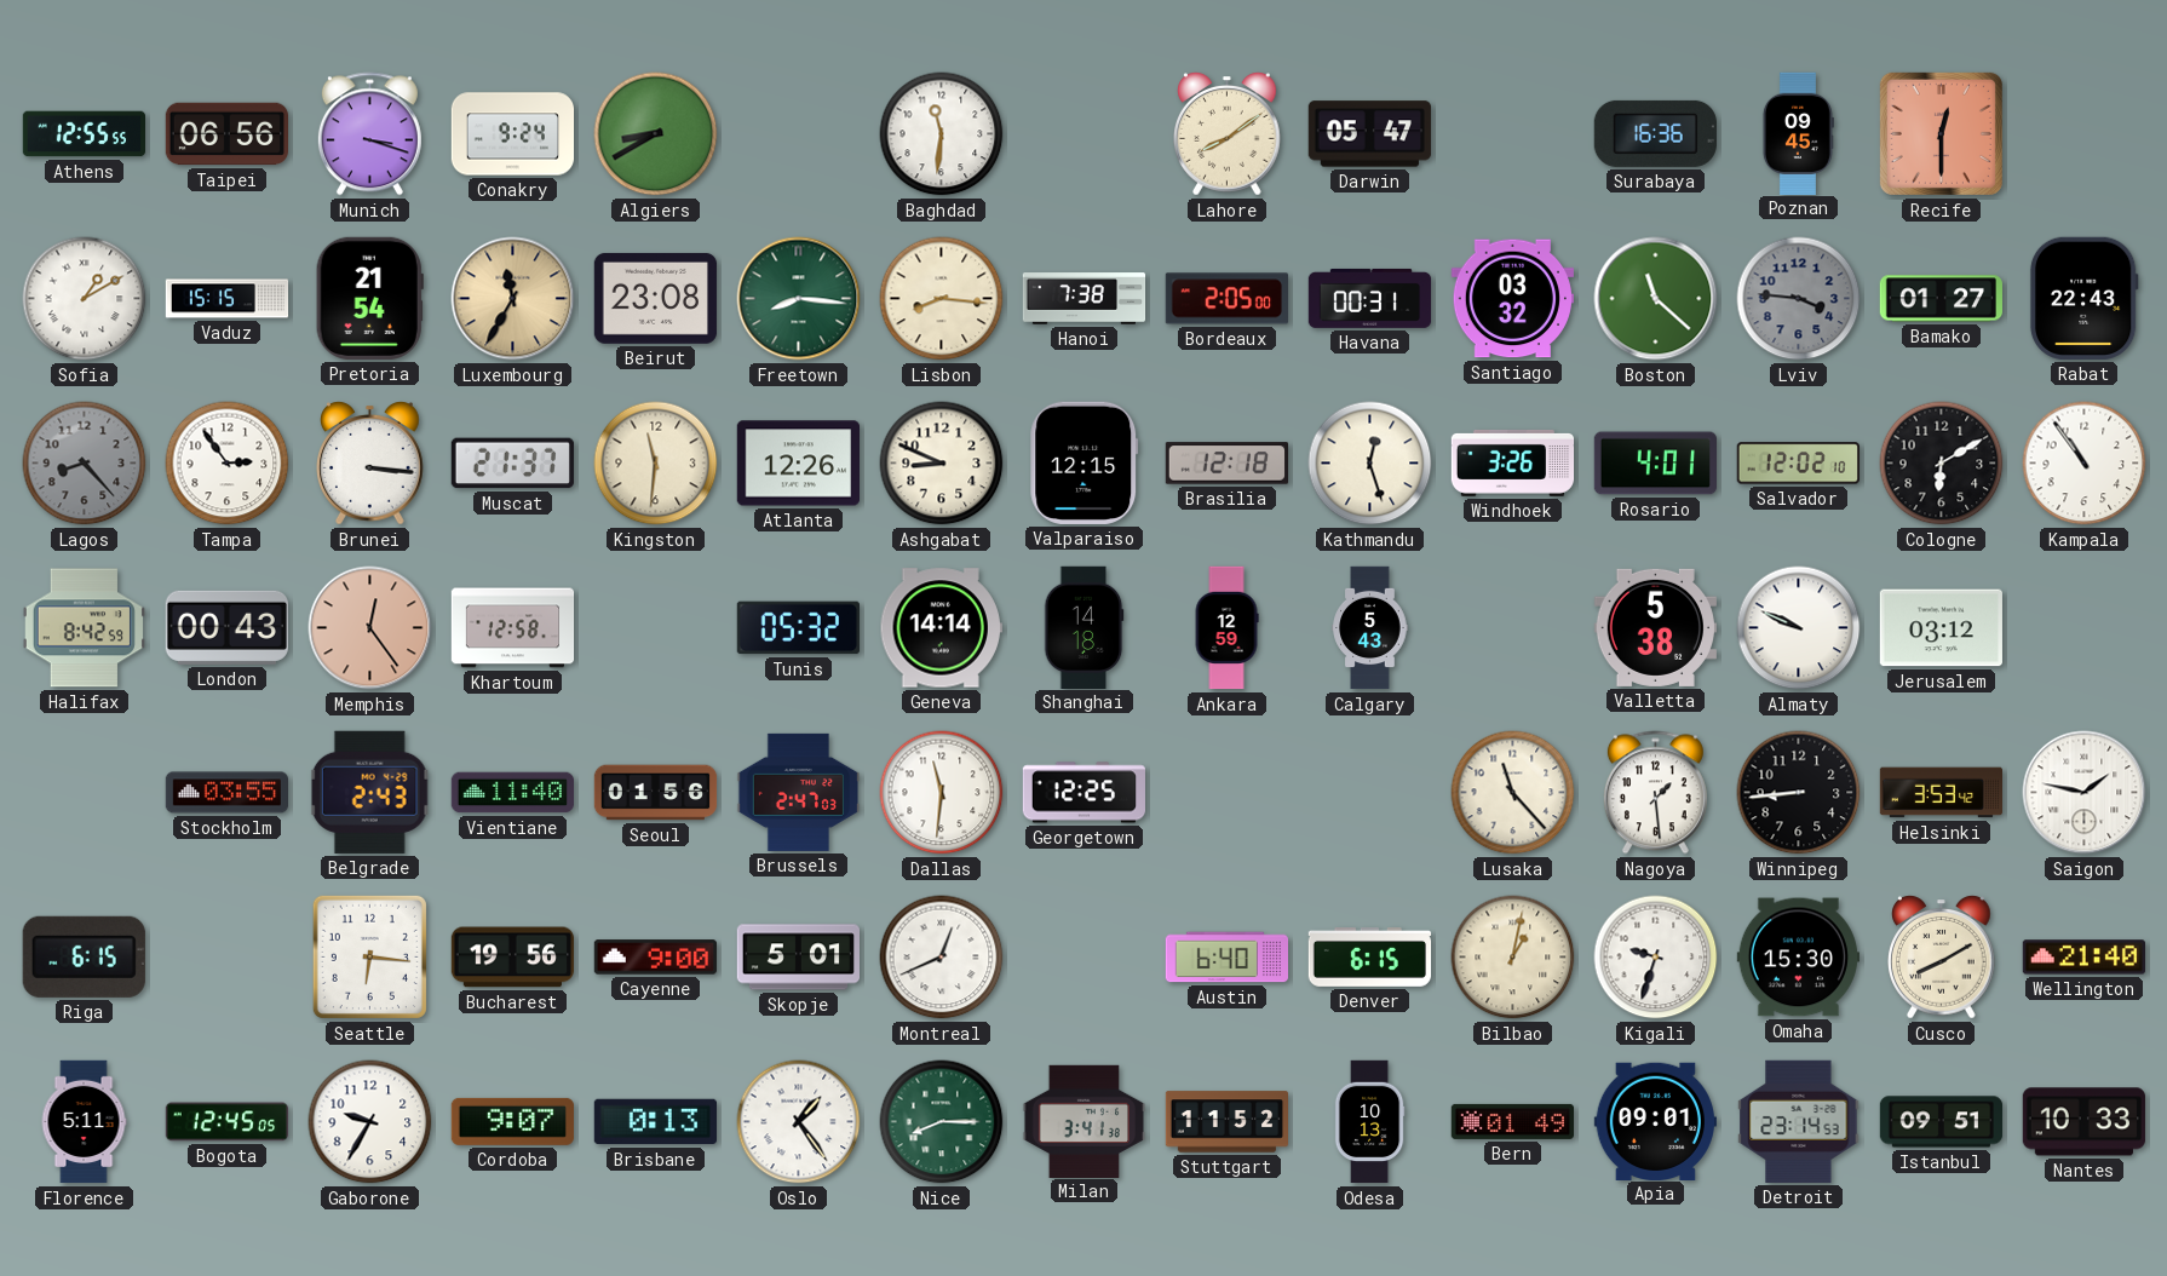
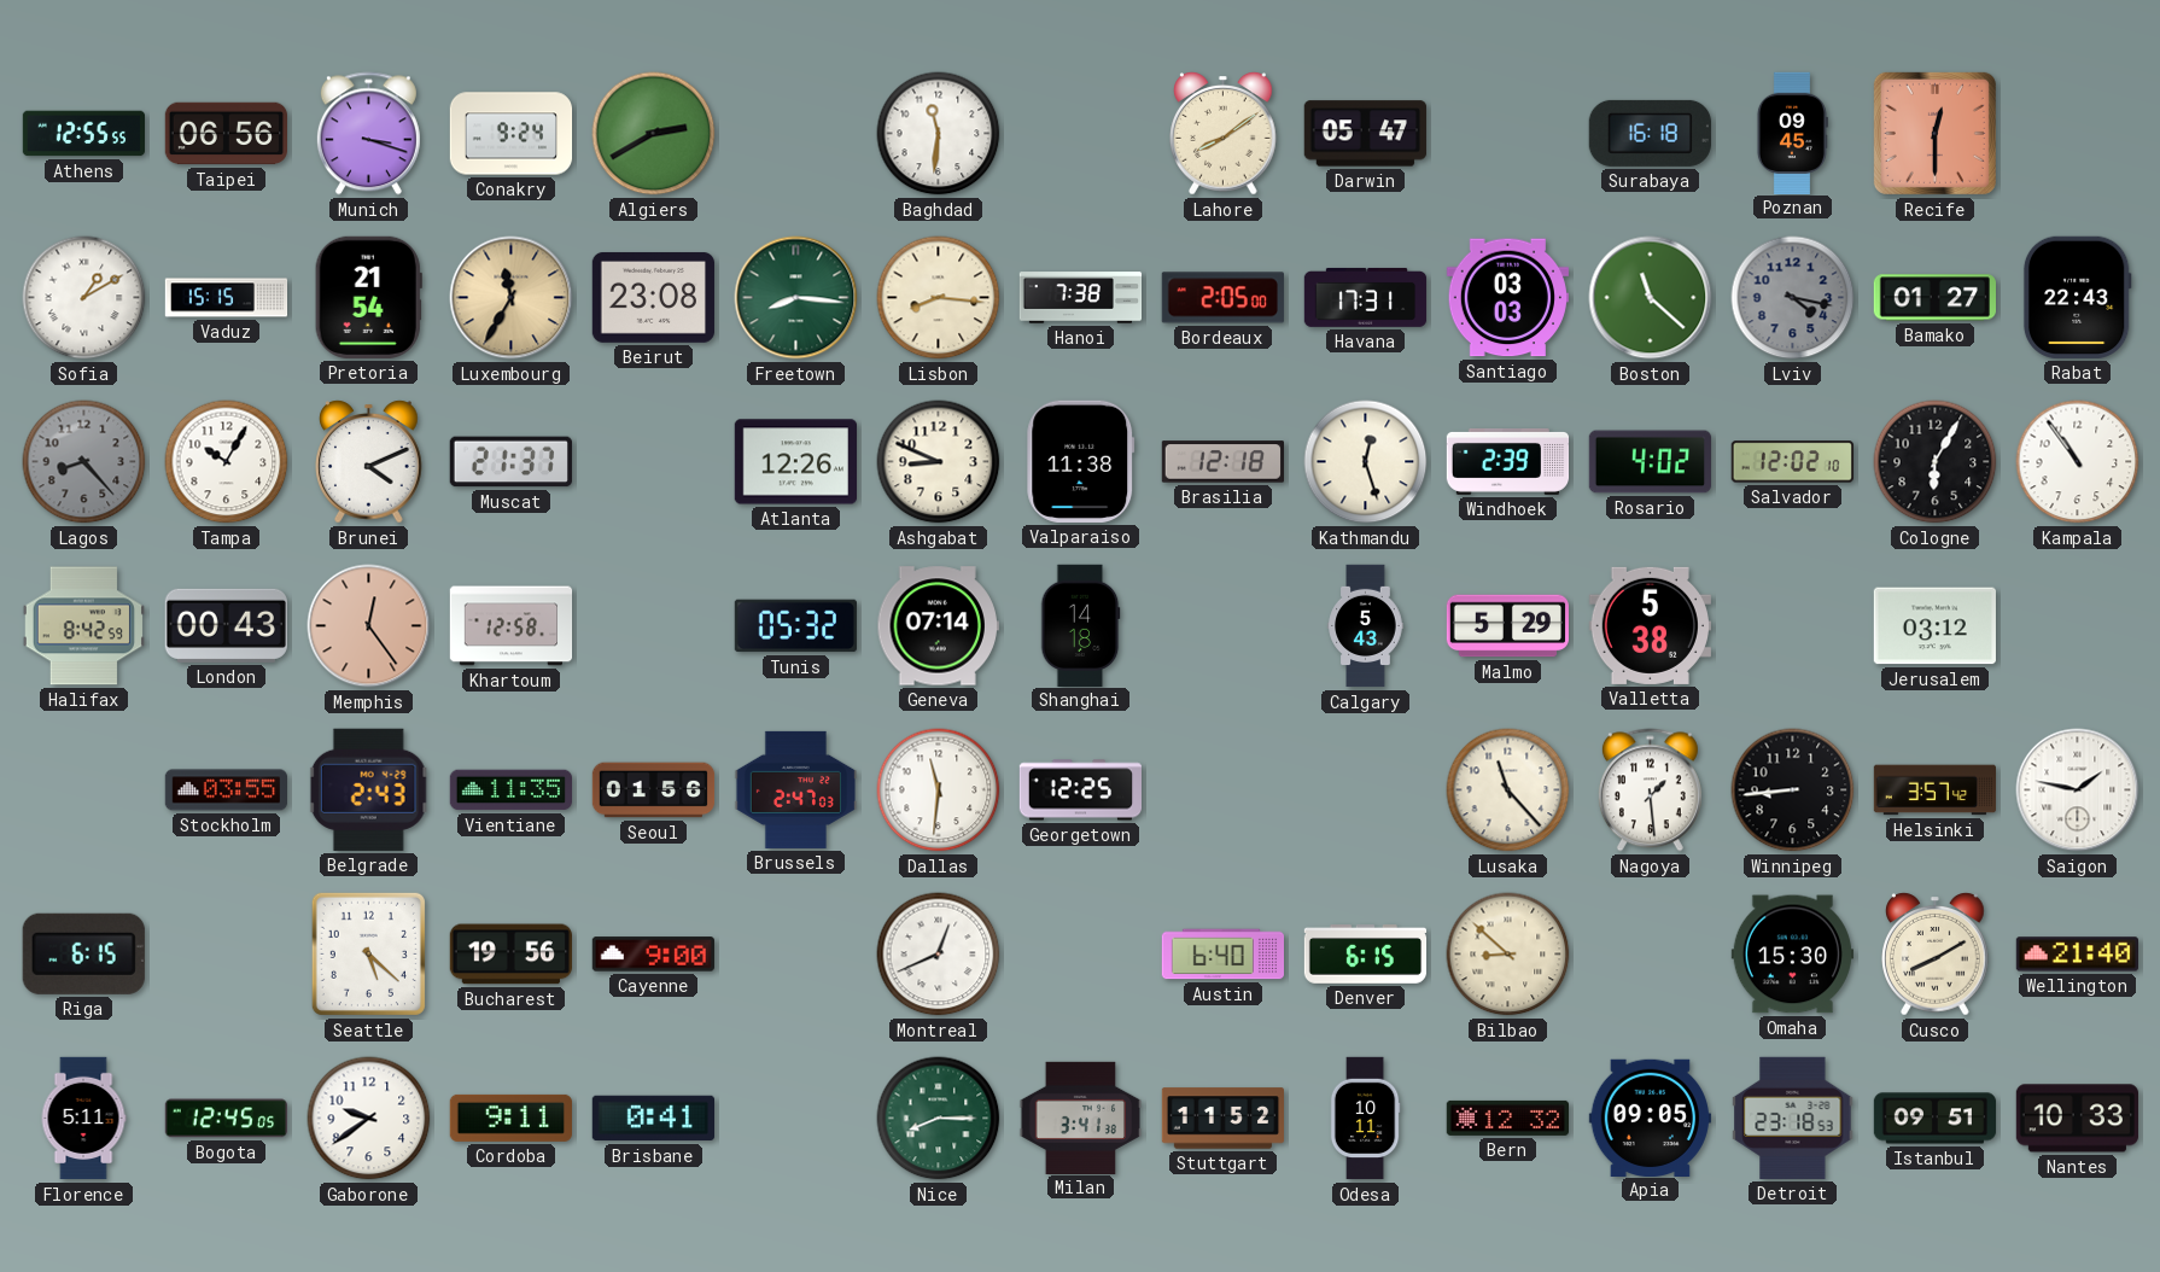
Algiers: 8:40 -> 2:40
Surabaya: 16:36 -> 16:18
Havana: 00:31 -> 17:31
Santiago: 03:32 -> 03:03
Lviv: 3:46 -> 4:17
Tampa: 2:54 -> 10:05
Brunei: 3:16 -> 4:11
Kingston: 11:31 -> none
Valparaiso: 12:15 -> 11:38
Windhoek: 3:26 -> 2:39
Rosario: 4:01 -> 4:02
Cologne: 6:10 -> 6:05
Geneva: 14:14 -> 07:14
Ankara: 12:59 -> none
Malmo: none -> 5:29
Almaty: 9:49 -> none
Vientiane: 11:40 -> 11:35
Helsinki: 3:53 -> 3:57
Seattle: 6:16 -> 5:22
Skopje: 5:01 -> none
Bilbao: 1:02 -> 8:52
Kigali: 9:33 -> none
Gaborone: 9:35 -> 9:39
Cordoba: 9:07 -> 9:11
Brisbane: 0:13 -> 0:41
Oslo: 1:24 -> none
Odesa: 10:13 -> 10:11
Bern: 01:49 -> 12:32
Apia: 09:01 -> 09:05
Detroit: 23:14 -> 23:18
